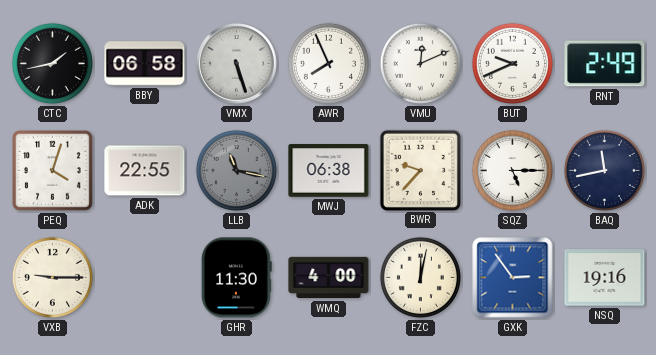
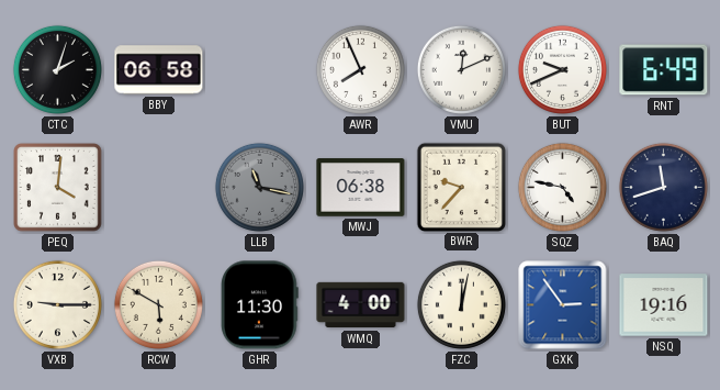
CTC: 1:43 -> 2:03
VMX: 5:27 -> none
RNT: 2:49 -> 6:49
PEQ: 4:03 -> 4:01
ADK: 22:55 -> none
SQZ: 5:15 -> 4:47
BAQ: 11:43 -> 11:42
RCW: none -> 5:50
